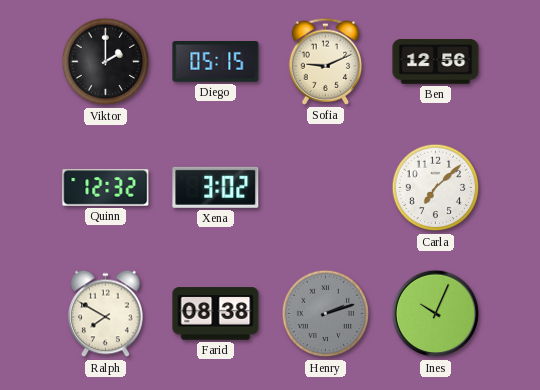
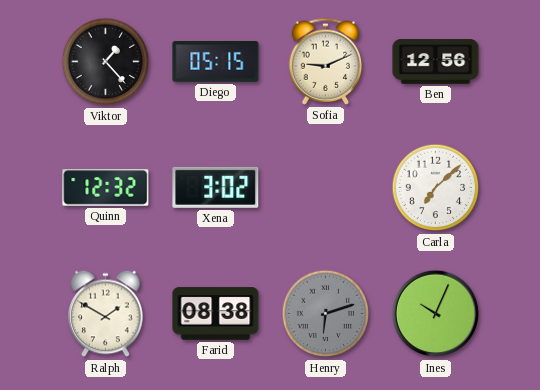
Viktor: 2:00 -> 1:23
Ralph: 7:50 -> 1:50
Henry: 2:12 -> 6:12
